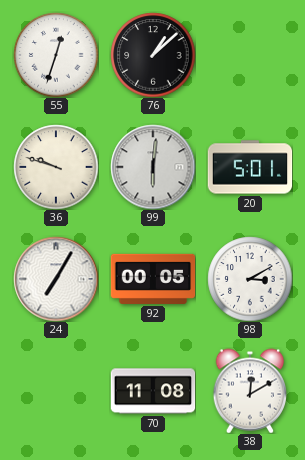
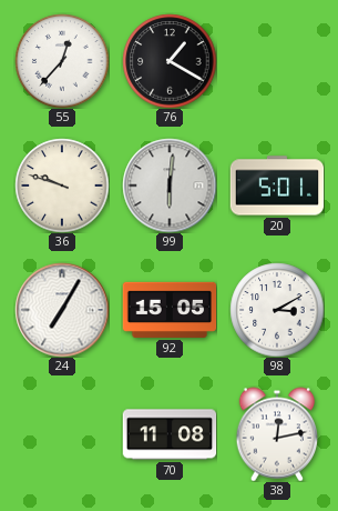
55: 12:33 -> 12:37
76: 1:08 -> 1:20
92: 00:05 -> 15:05
38: 12:10 -> 12:13
